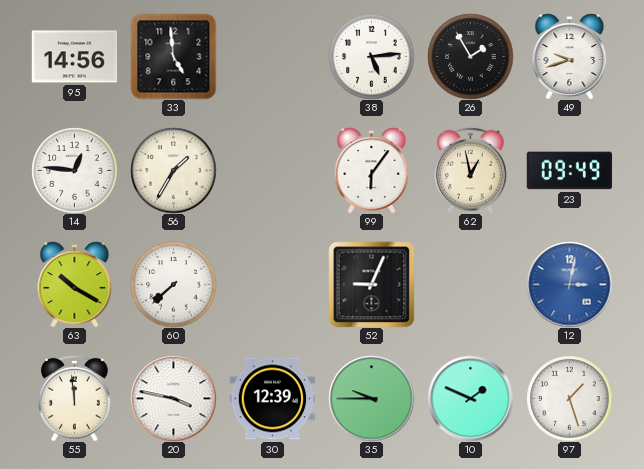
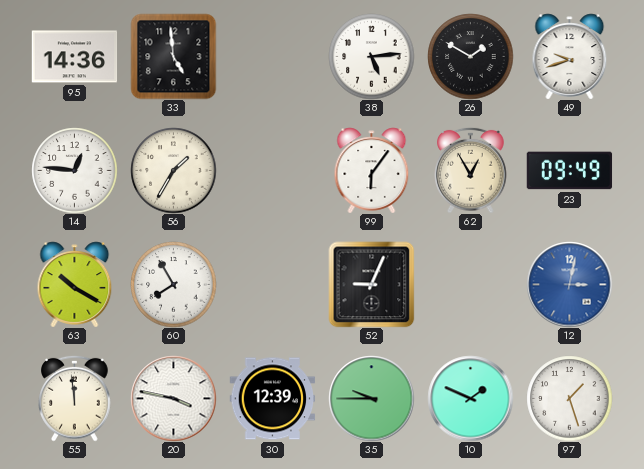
95: 14:56 -> 14:36
26: 1:55 -> 1:50
62: 12:58 -> 12:55
60: 7:38 -> 7:55
